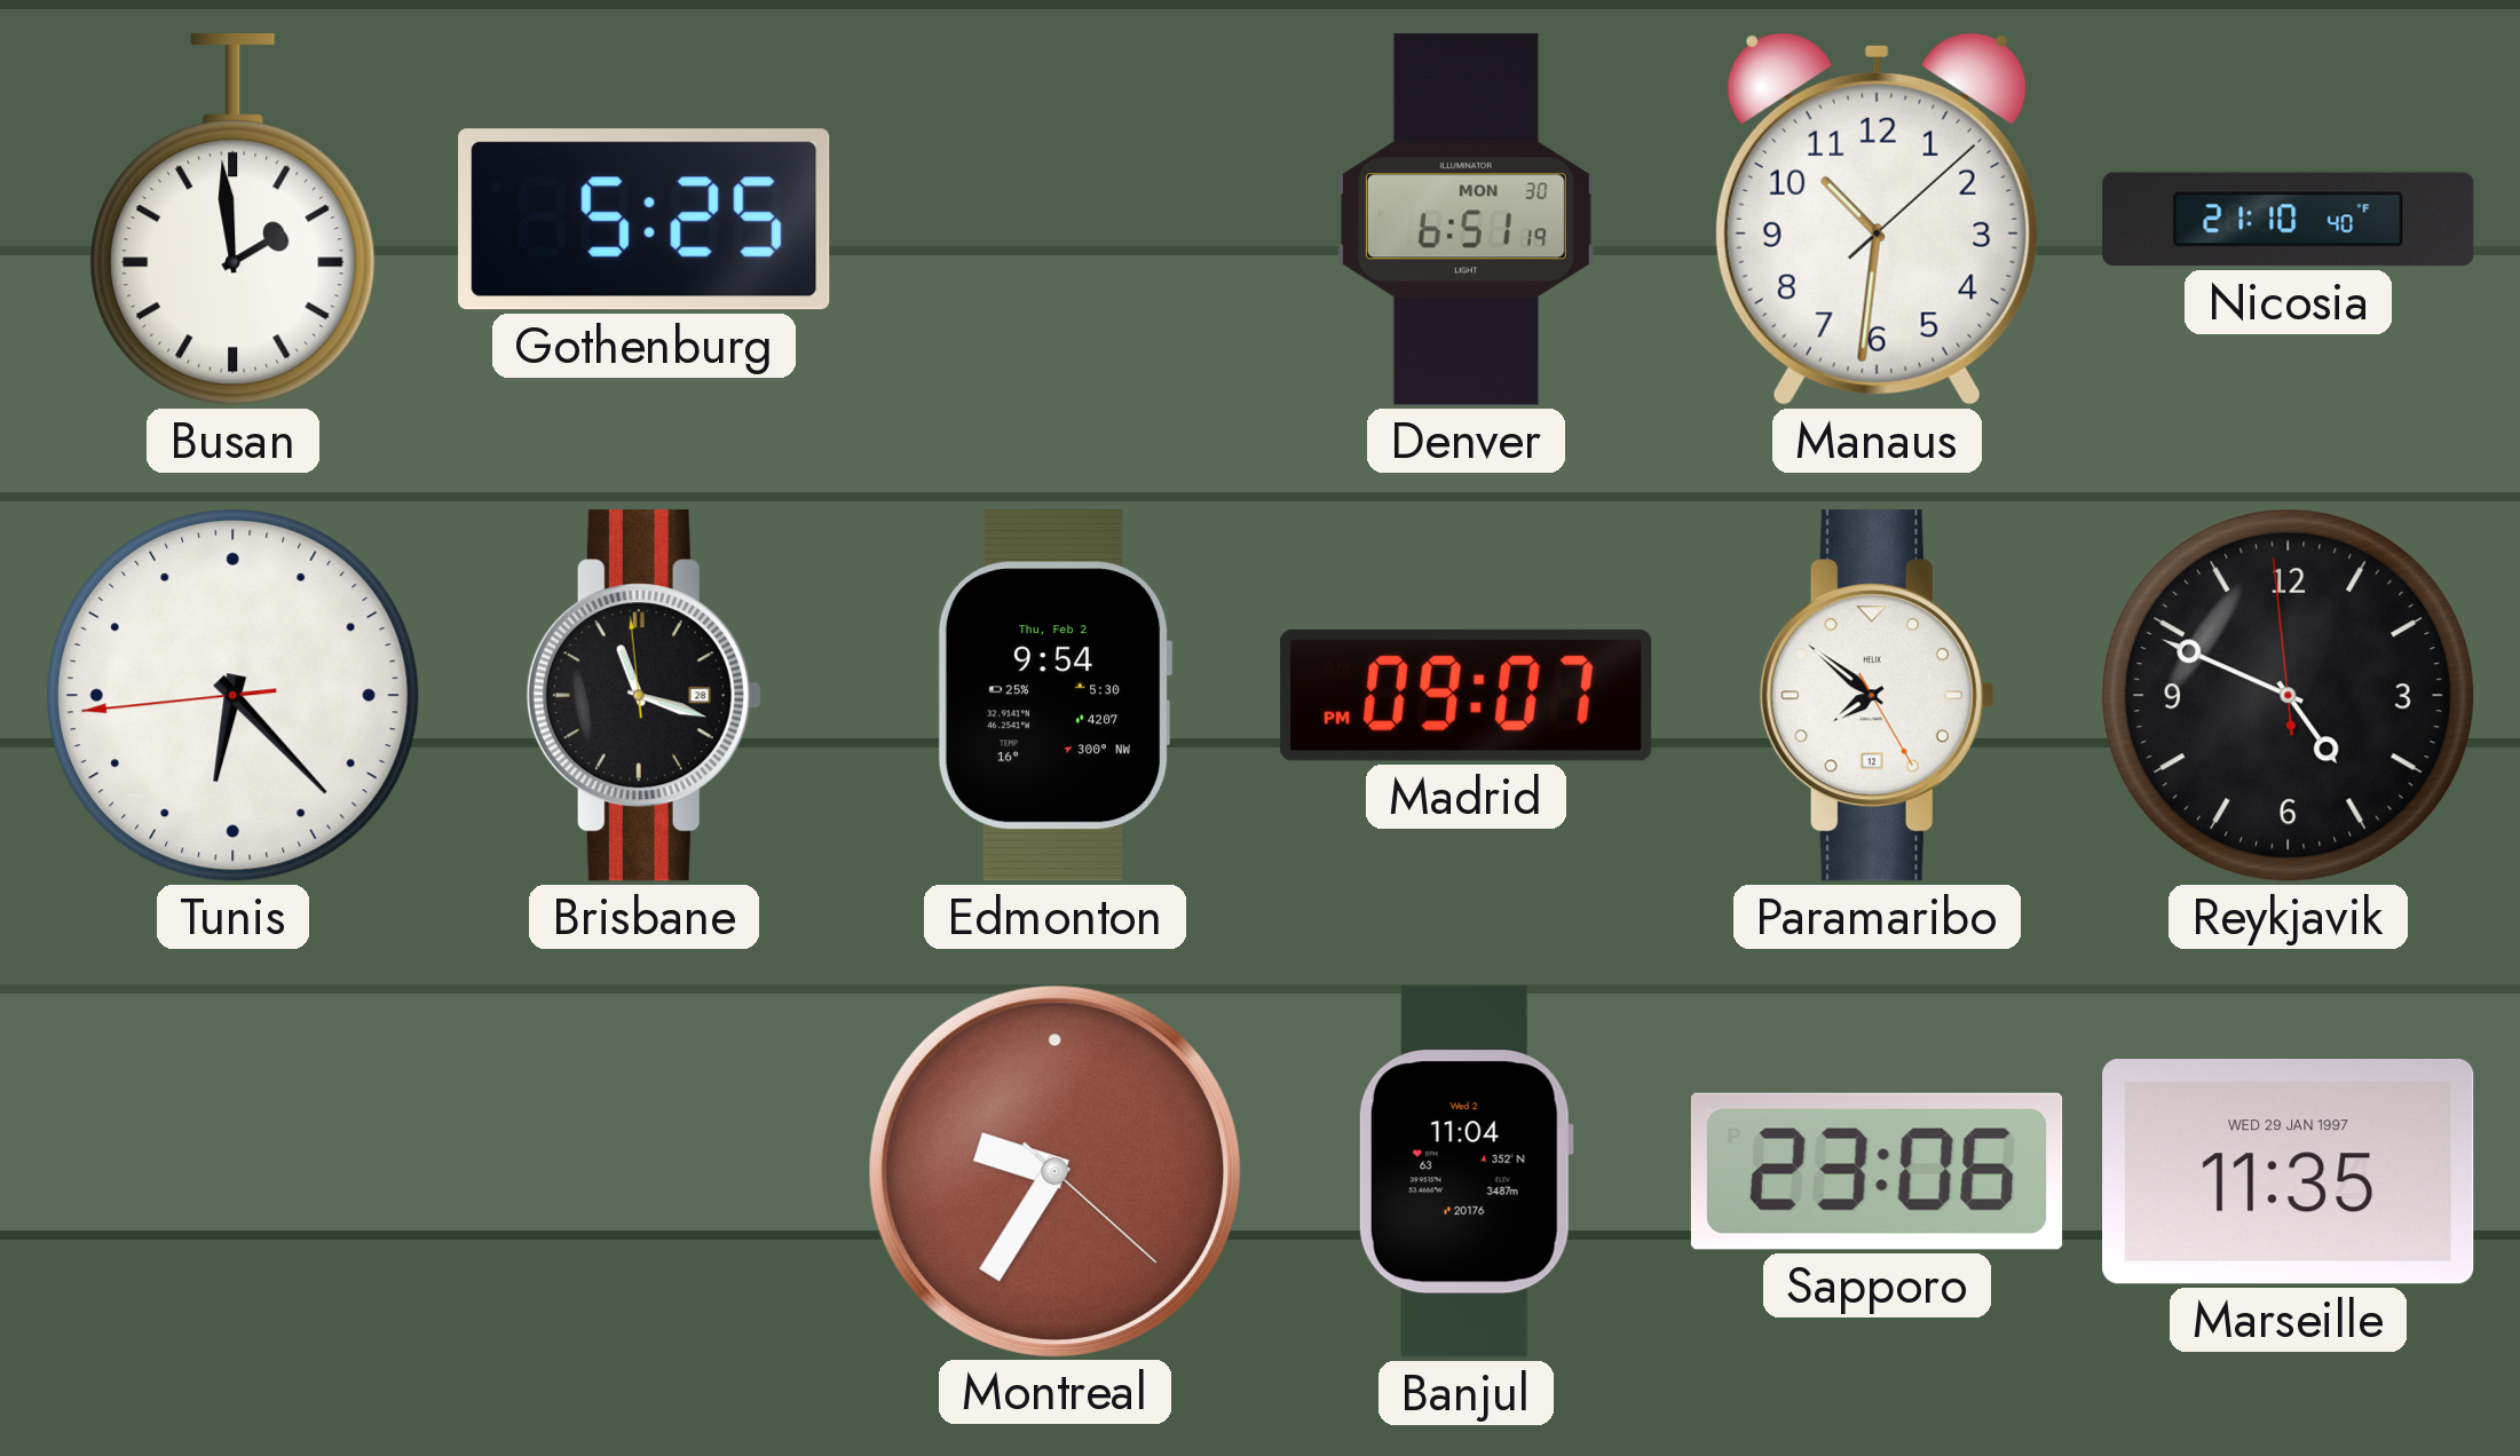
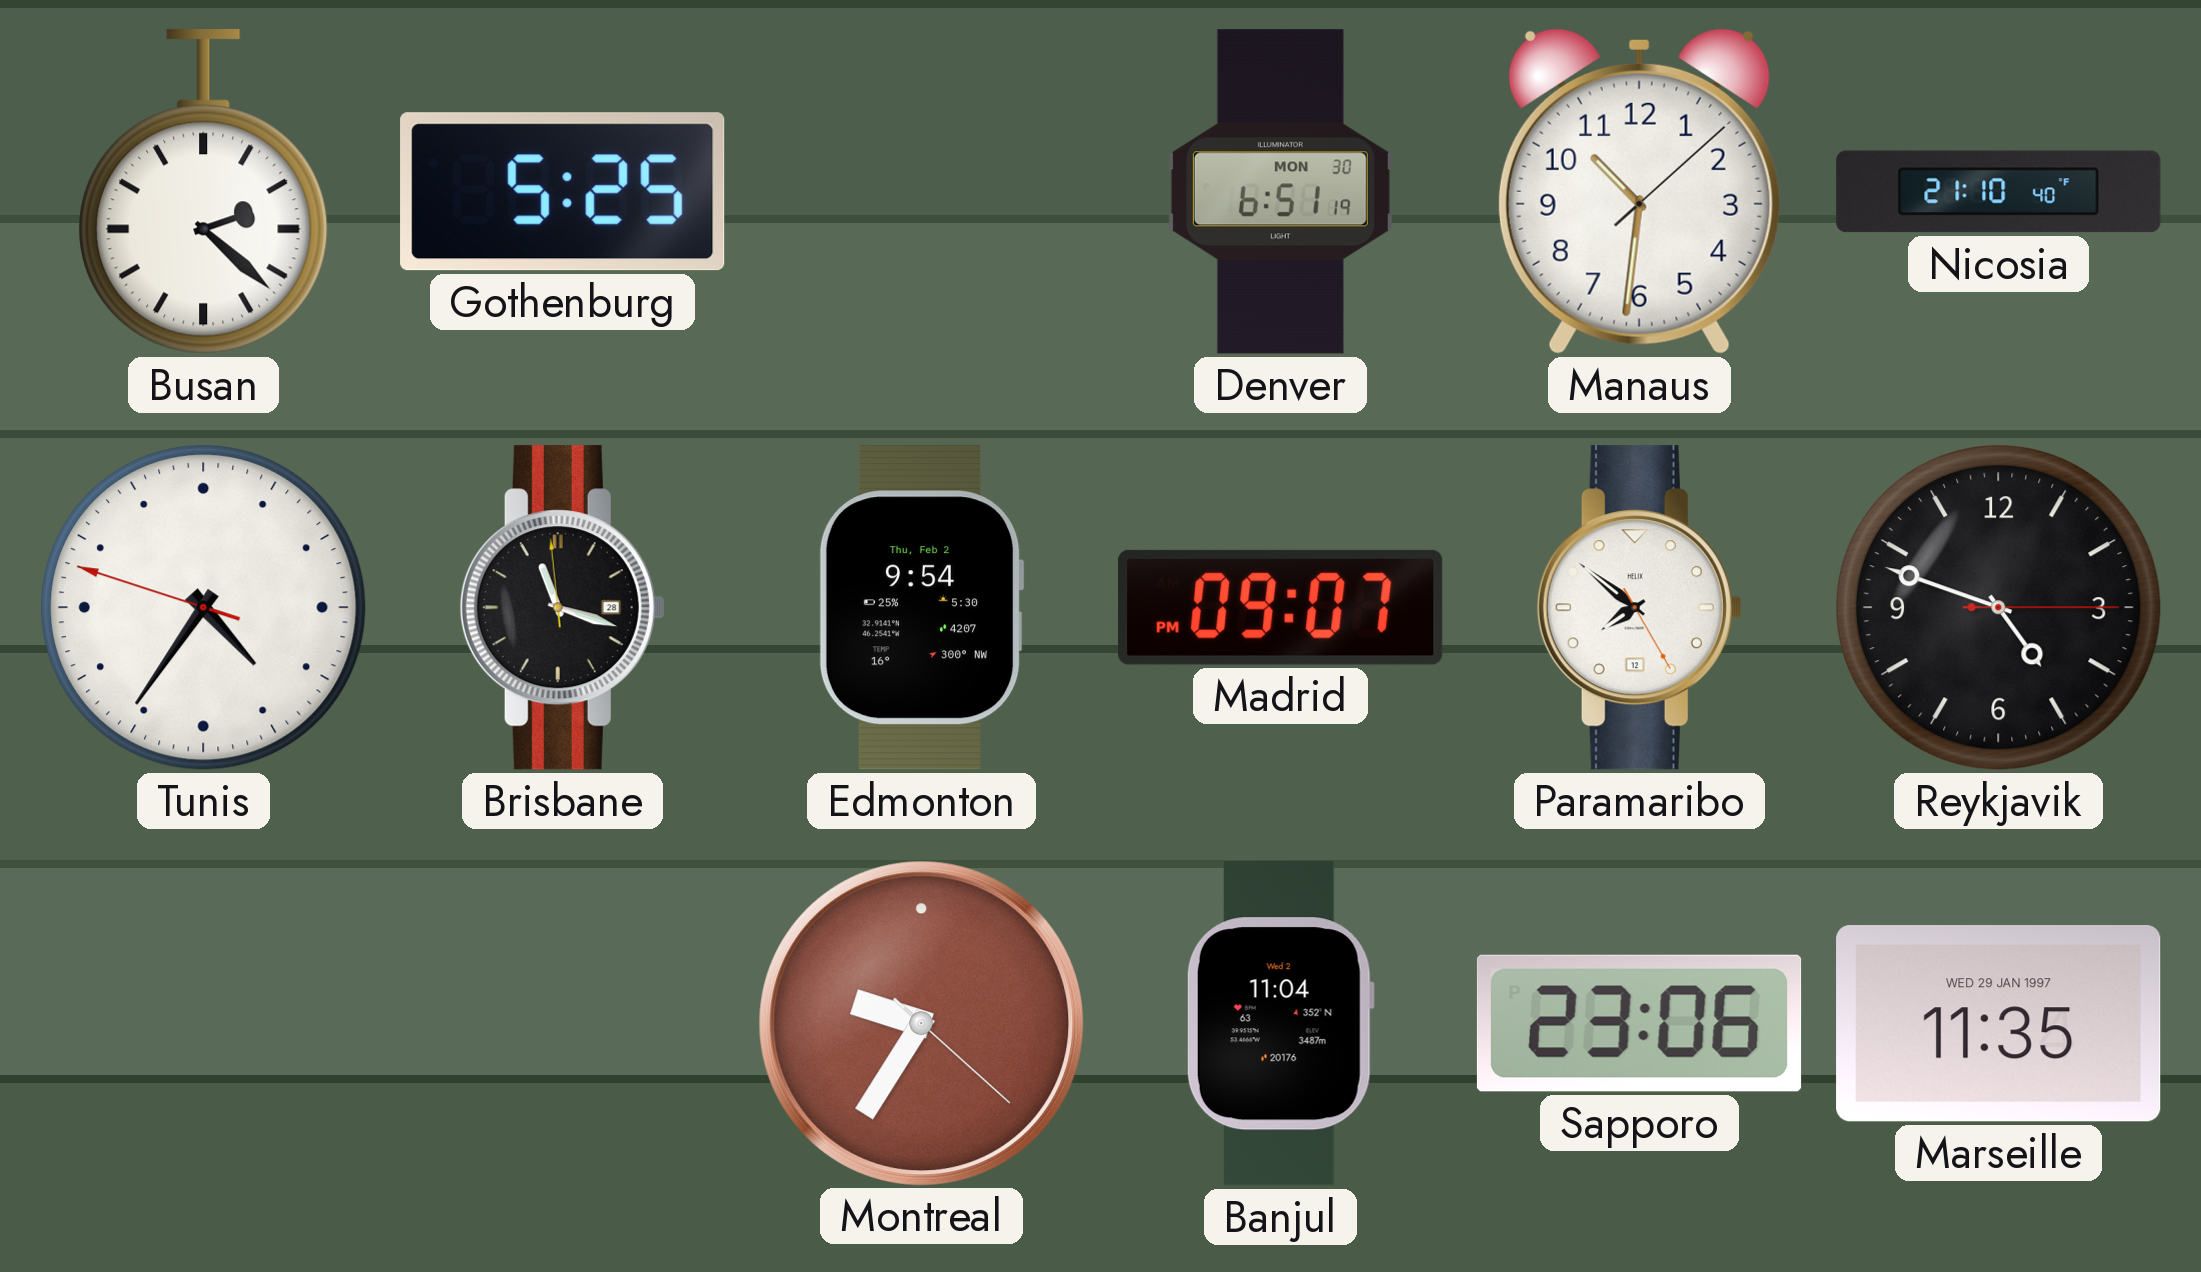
Busan: 1:59 -> 2:22
Tunis: 6:22 -> 4:35
Reykjavik: 4:48:59 -> 4:48:15
